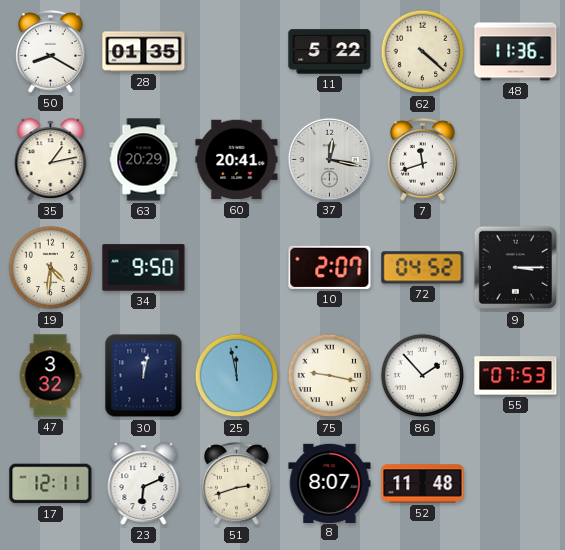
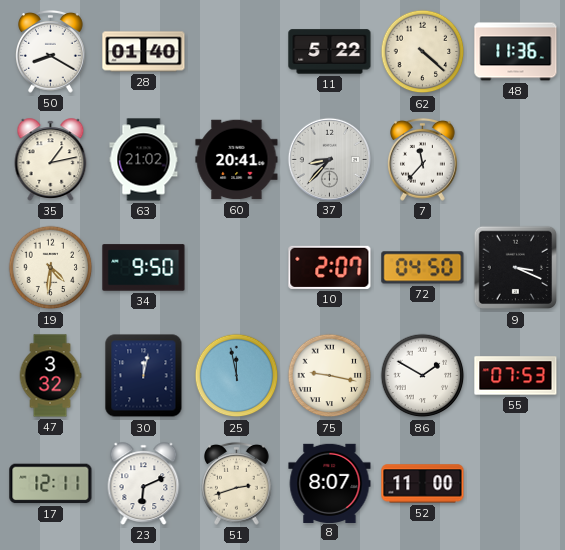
28: 01:35 -> 01:40
63: 20:29 -> 21:02
37: 12:17 -> 8:37
7: 11:42 -> 11:37
72: 04:52 -> 04:50
9: 3:15 -> 3:19
86: 1:53 -> 1:50
52: 11:48 -> 11:00
